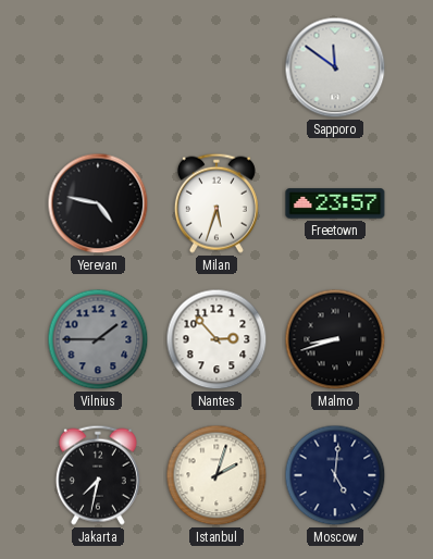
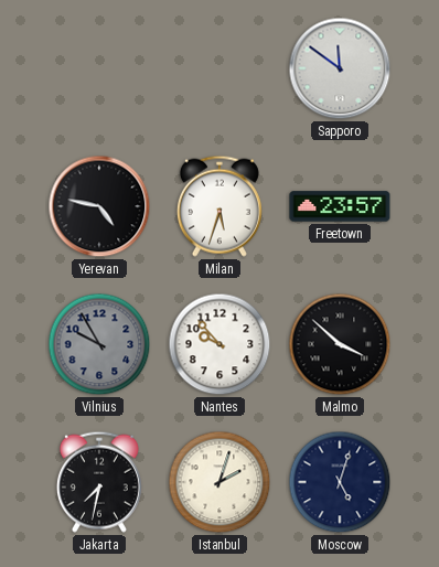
Vilnius: 1:45 -> 9:55
Nantes: 2:53 -> 9:53
Malmo: 8:42 -> 3:52
Moscow: 5:01 -> 5:03
